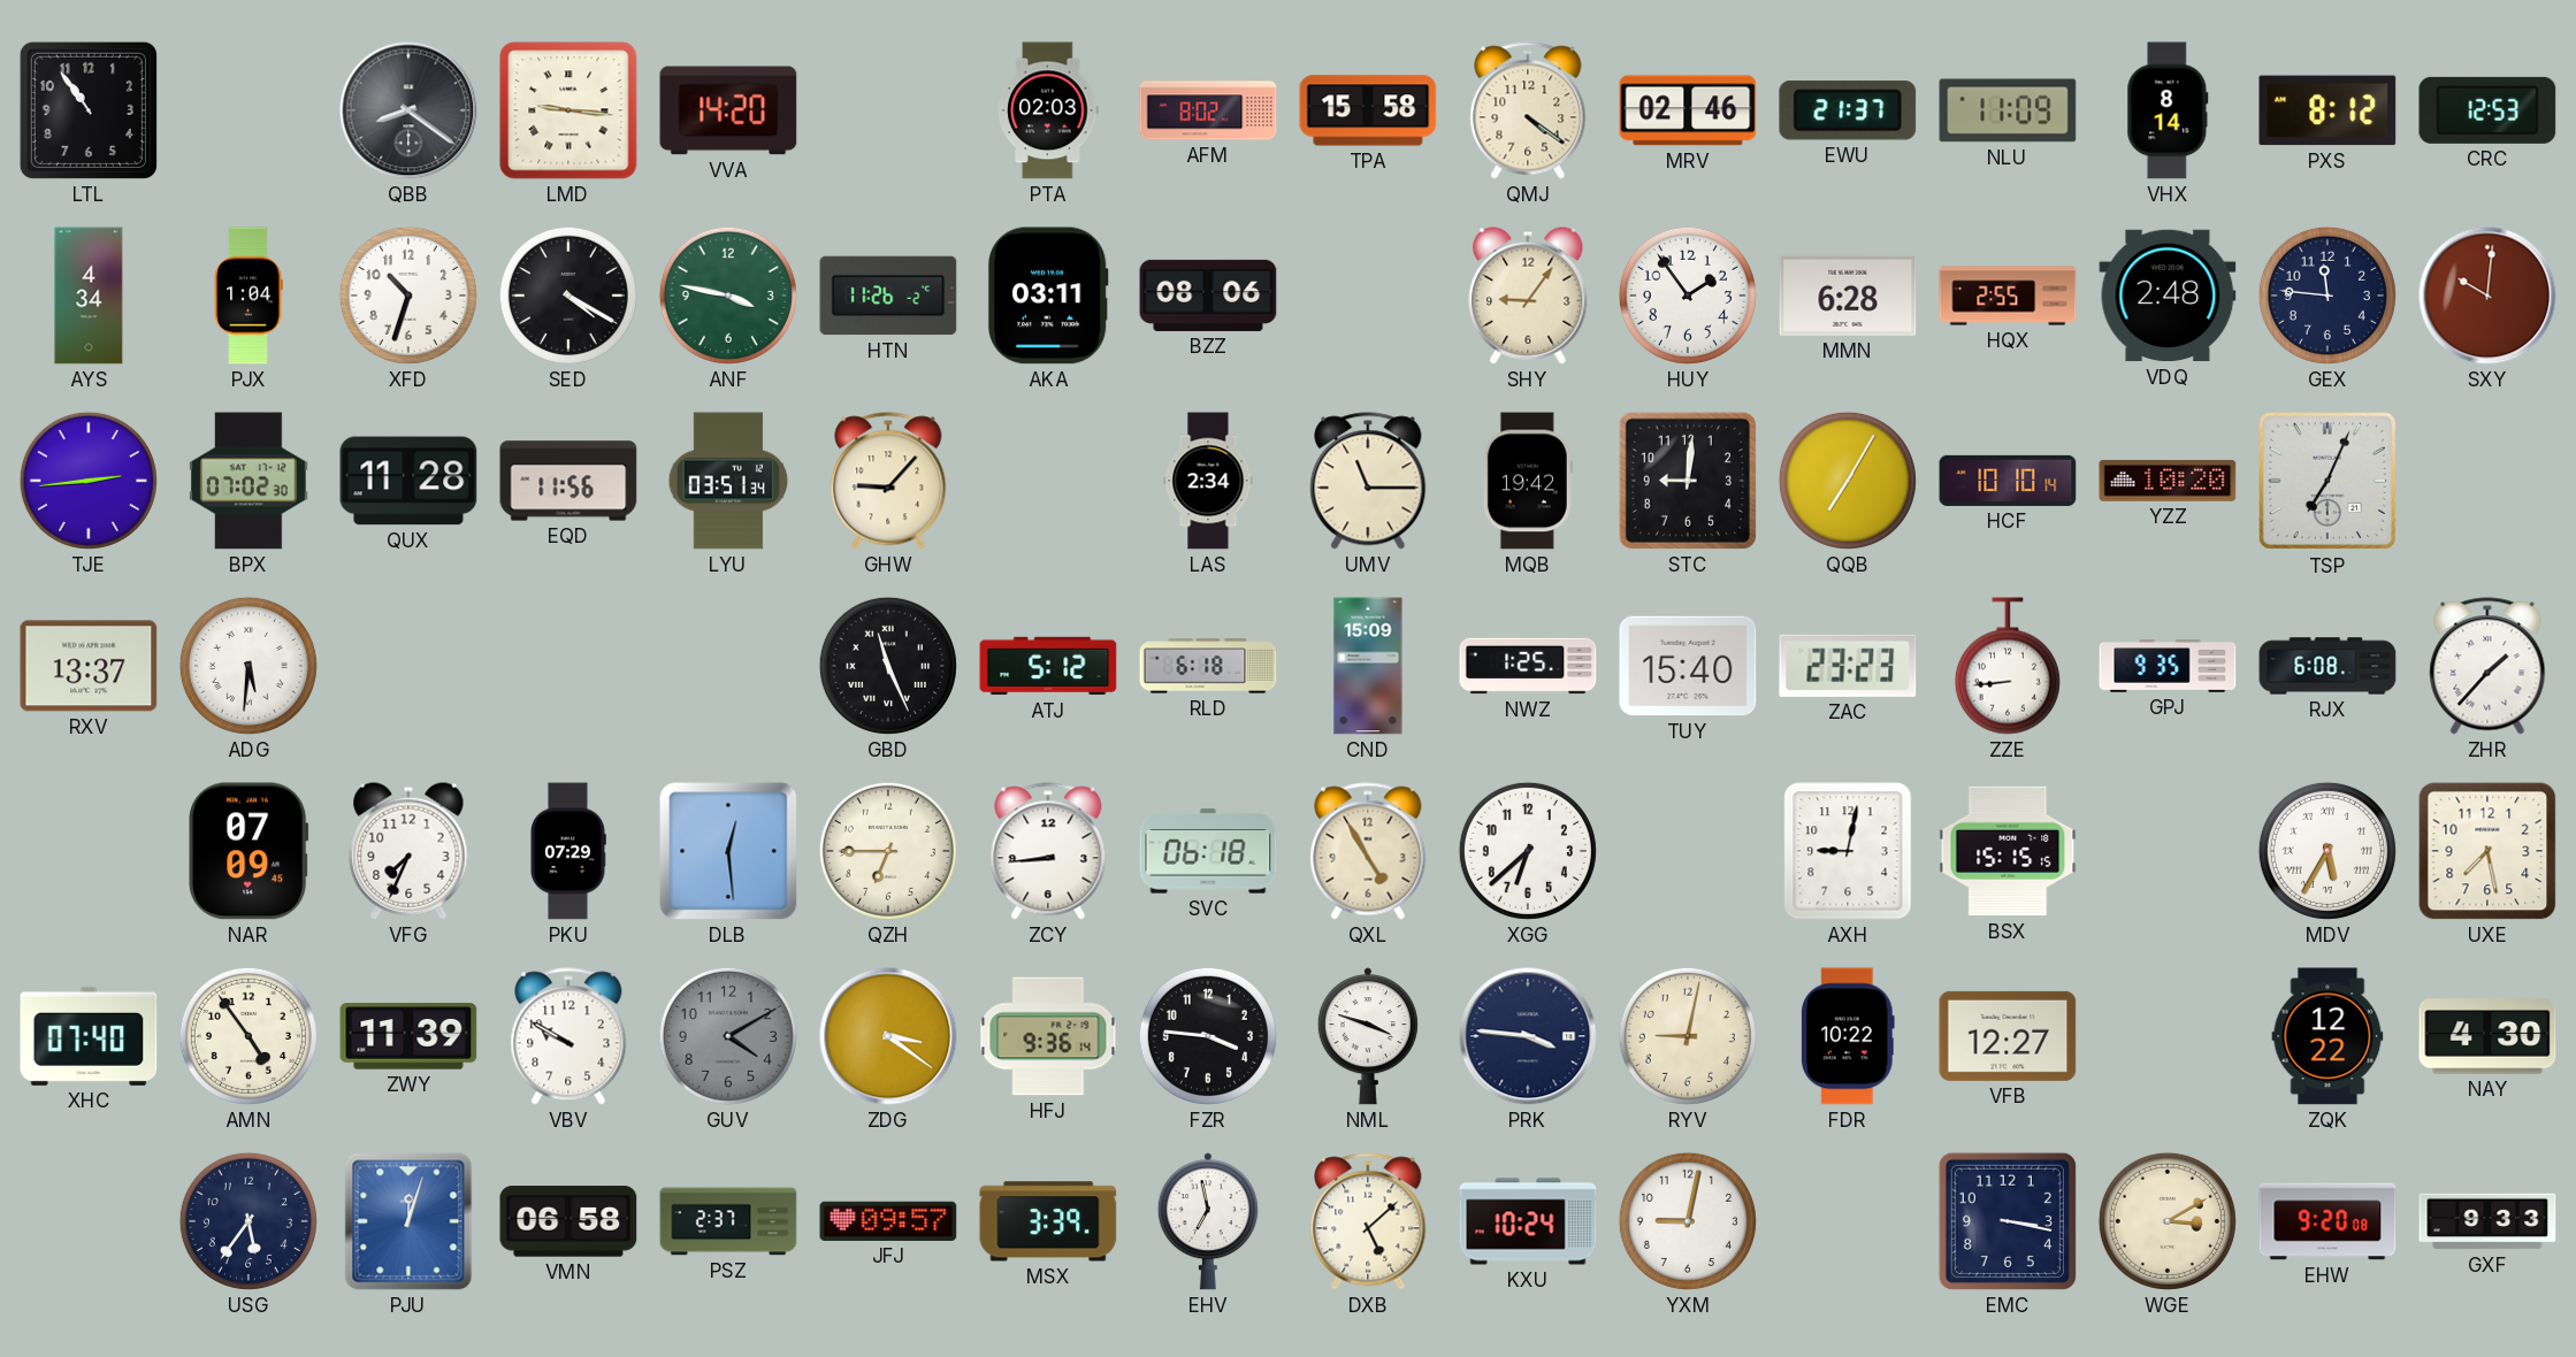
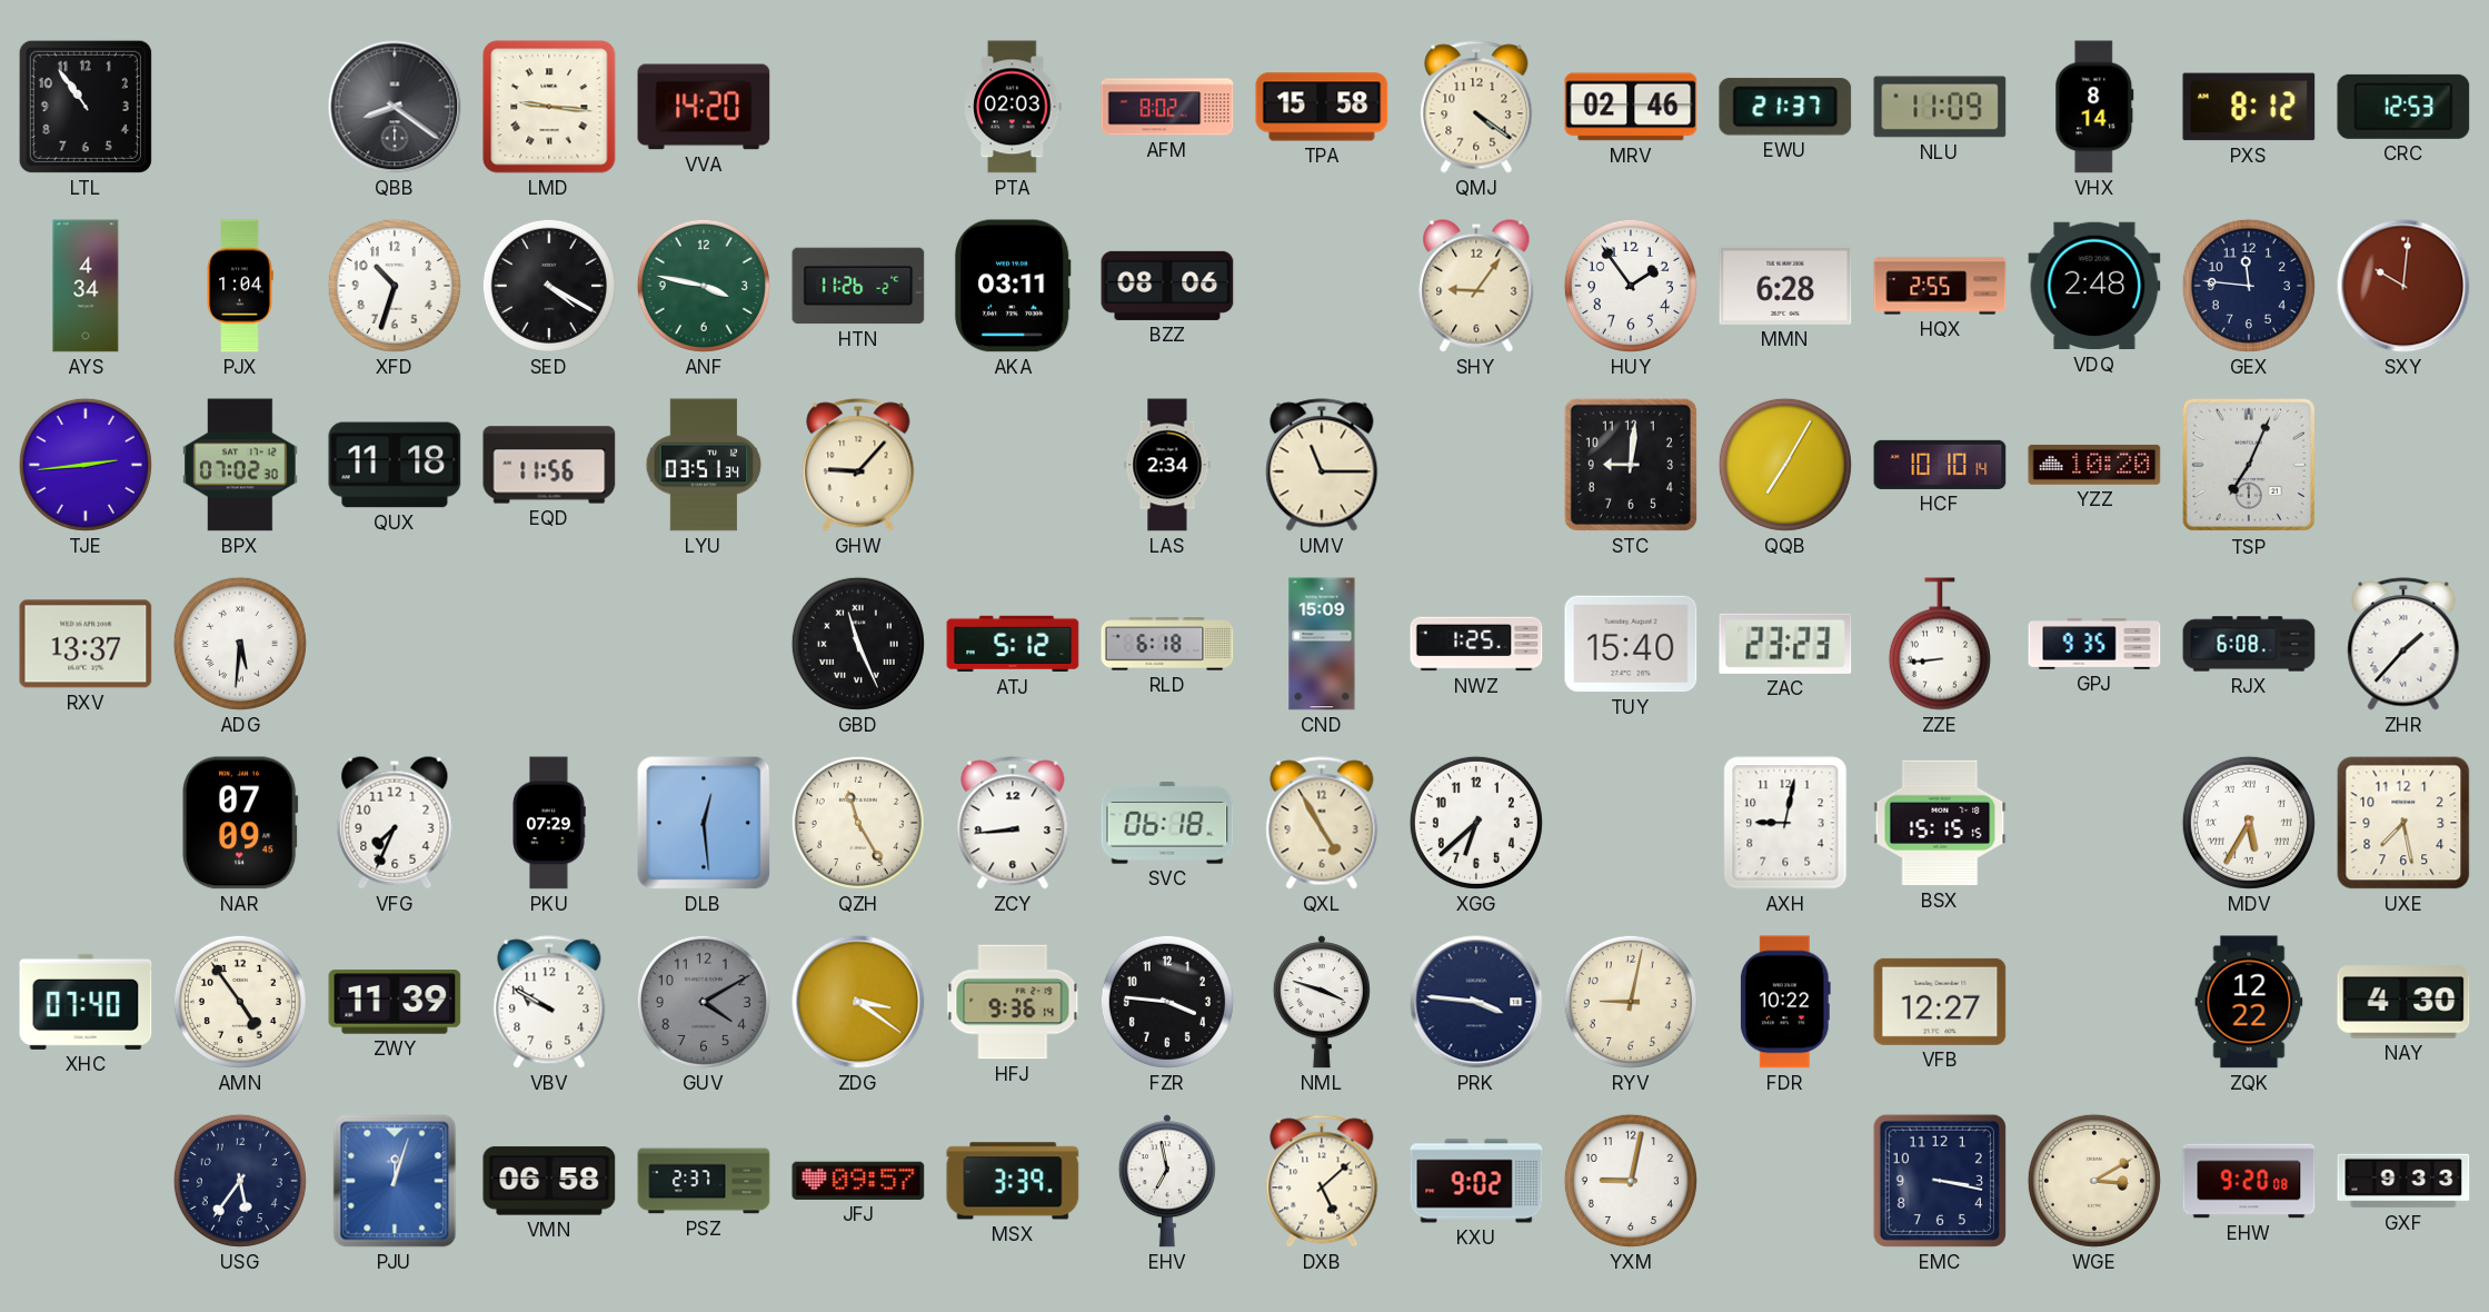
QUX: 11:28 -> 11:18
MQB: 19:42 -> none
QZH: 6:45 -> 11:25
KXU: 10:24 -> 9:02
